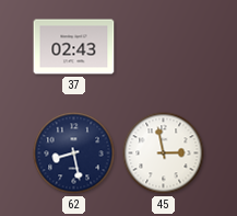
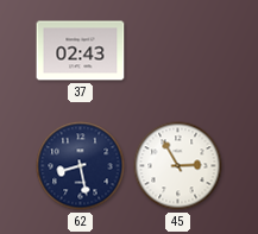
45: 2:58 -> 2:55
